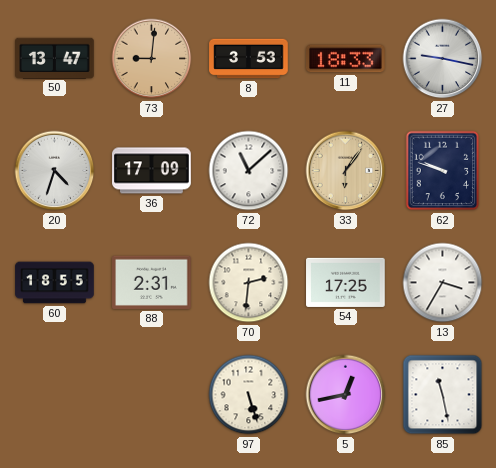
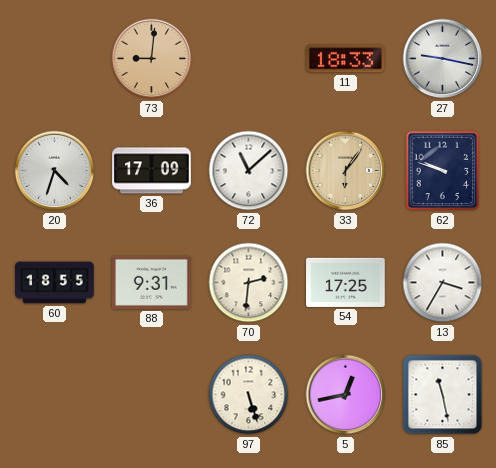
50: 13:47 -> none
8: 3:53 -> none
88: 2:31 -> 9:31
